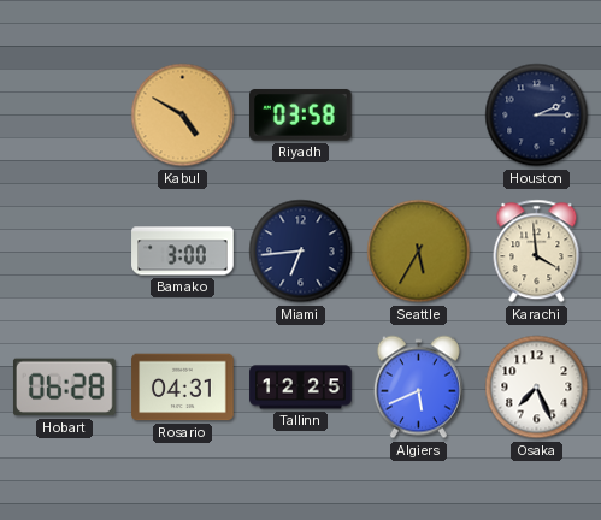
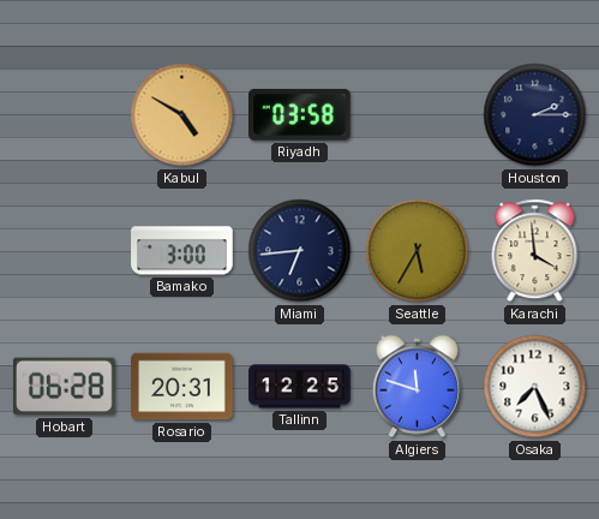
Rosario: 04:31 -> 20:31
Algiers: 5:41 -> 11:48
